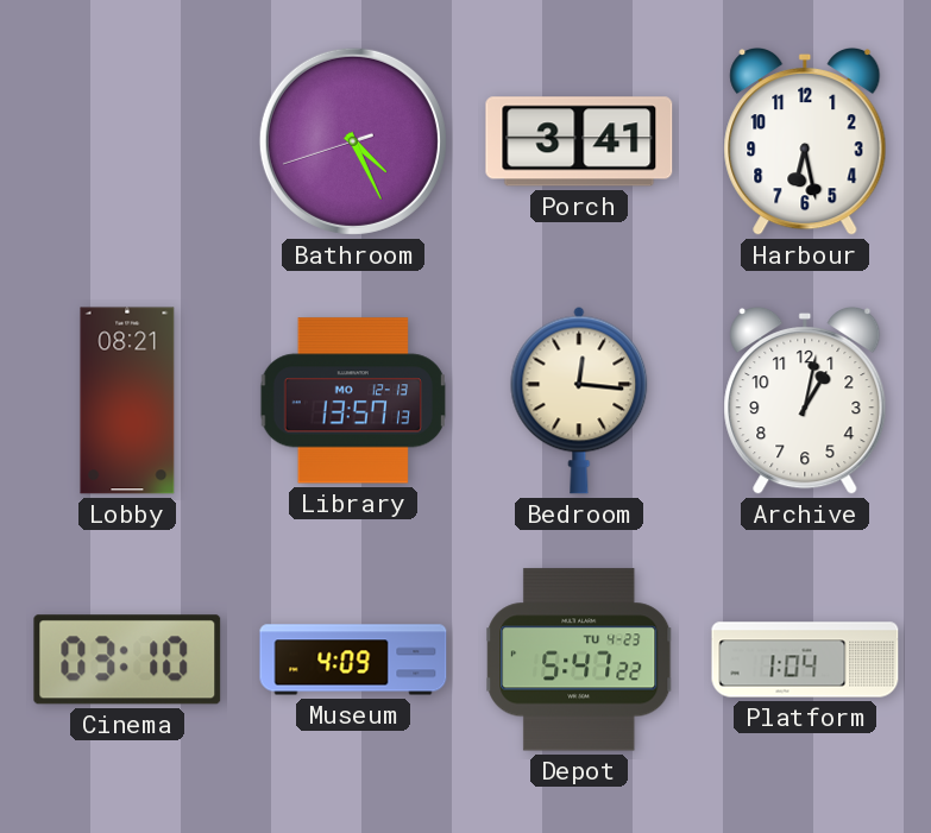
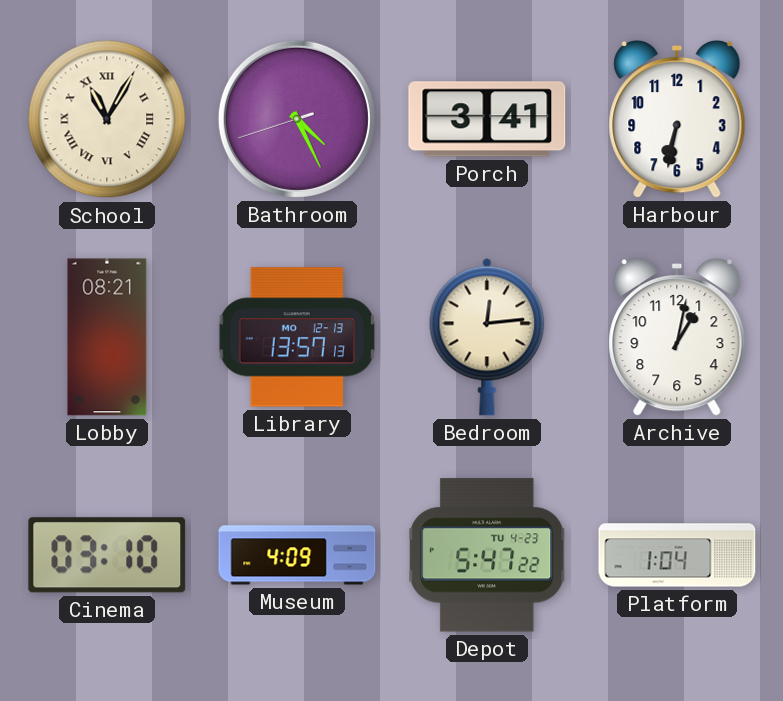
School: none -> 11:05
Harbour: 6:28 -> 6:32
Bedroom: 12:16 -> 12:14
